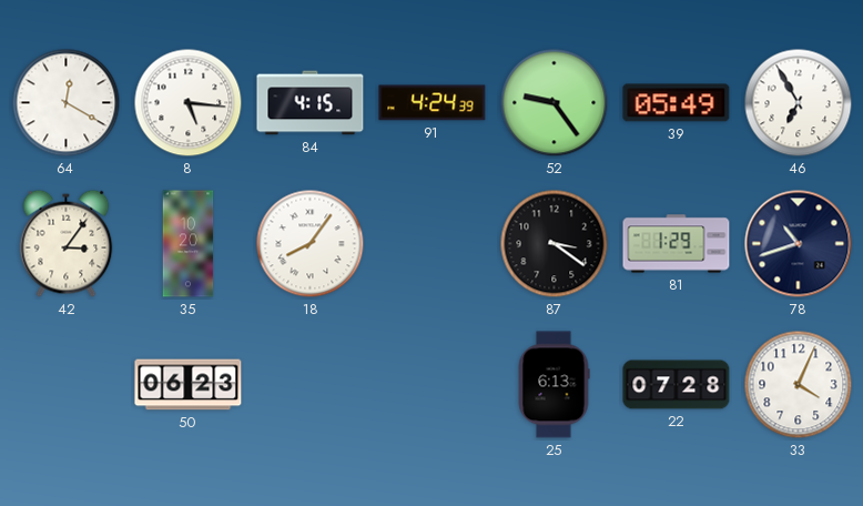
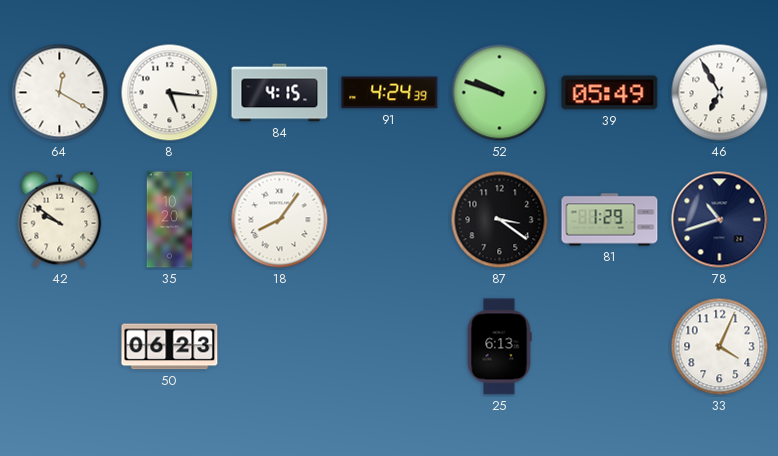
52: 9:24 -> 9:48
42: 3:06 -> 9:51
22: 07:28 -> none
